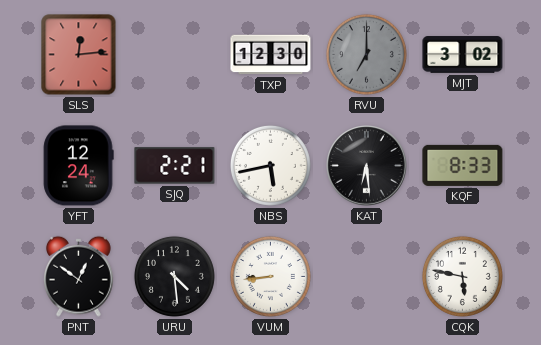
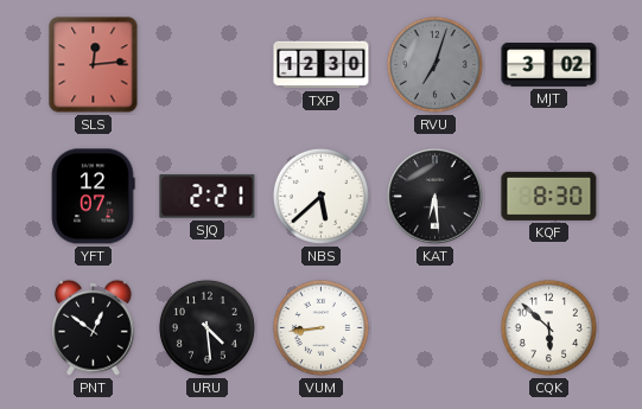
RVU: 7:00 -> 7:03
YFT: 12:24 -> 12:07
NBS: 5:43 -> 5:38
KQF: 8:33 -> 8:30
CQK: 5:47 -> 5:52
